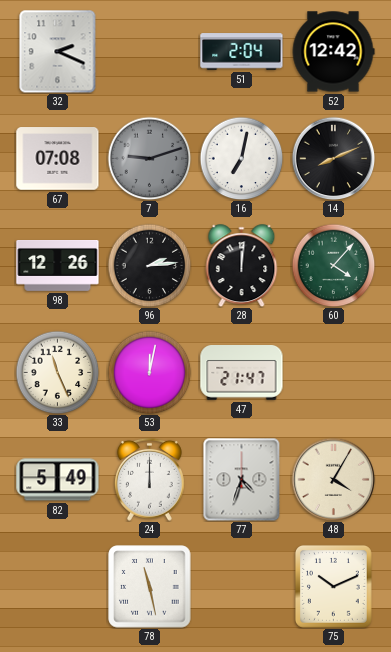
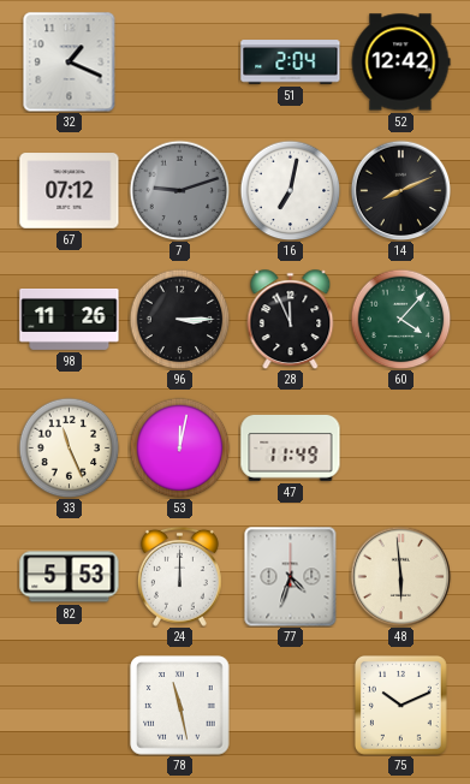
32: 2:19 -> 1:19
67: 07:08 -> 07:12
98: 12:26 -> 11:26
96: 2:14 -> 3:15
28: 12:01 -> 11:56
47: 21:47 -> 11:49
82: 5:49 -> 5:53
48: 4:05 -> 5:59
